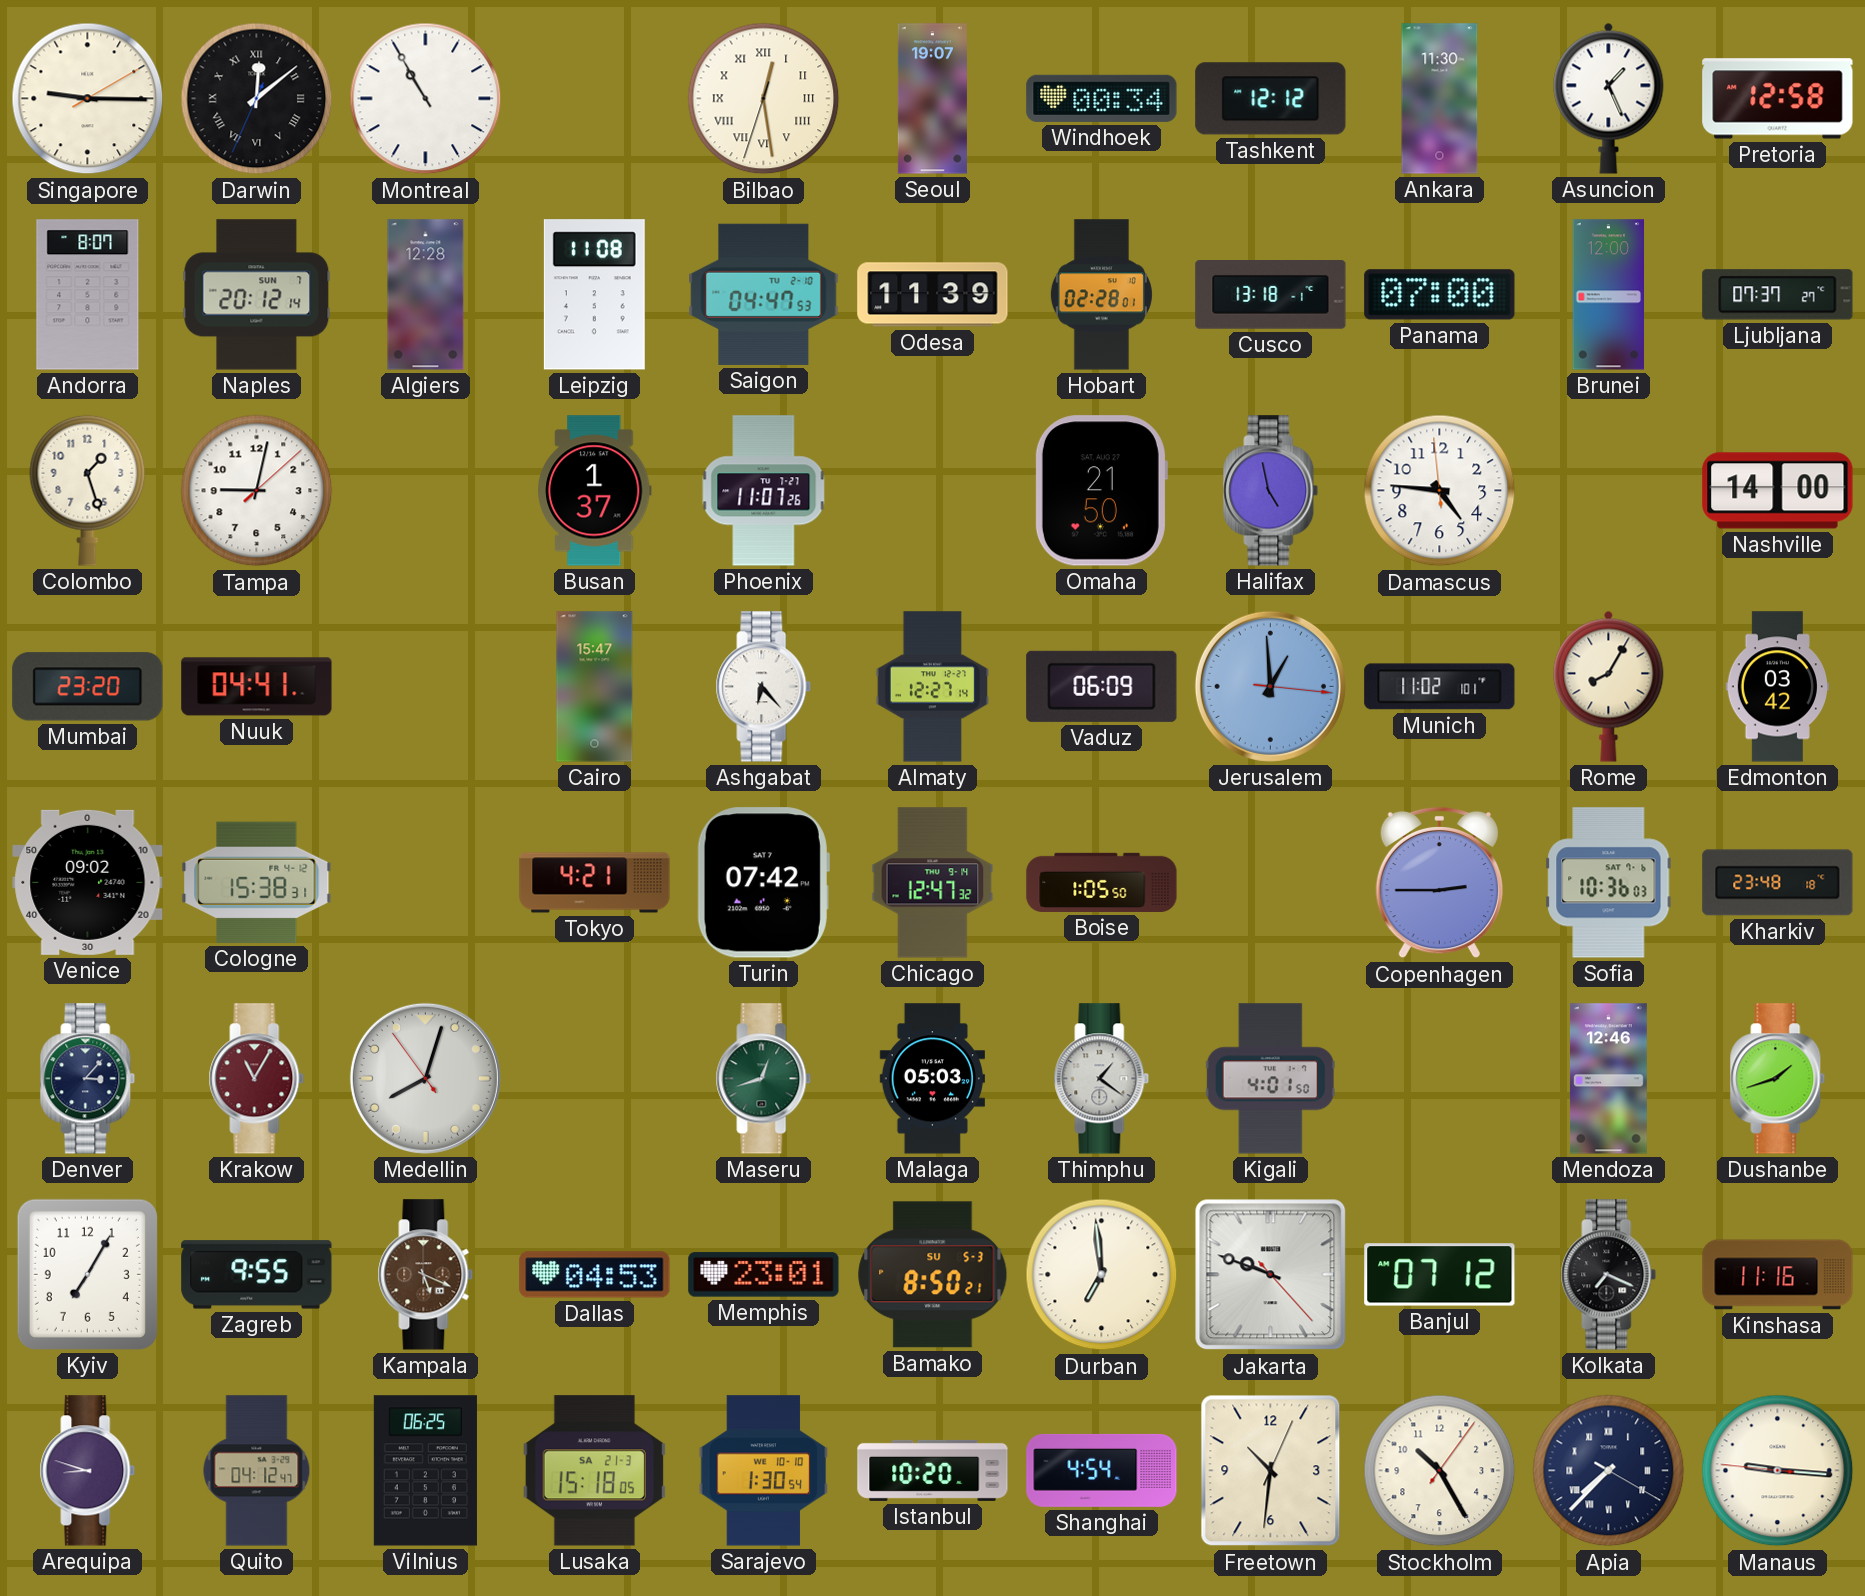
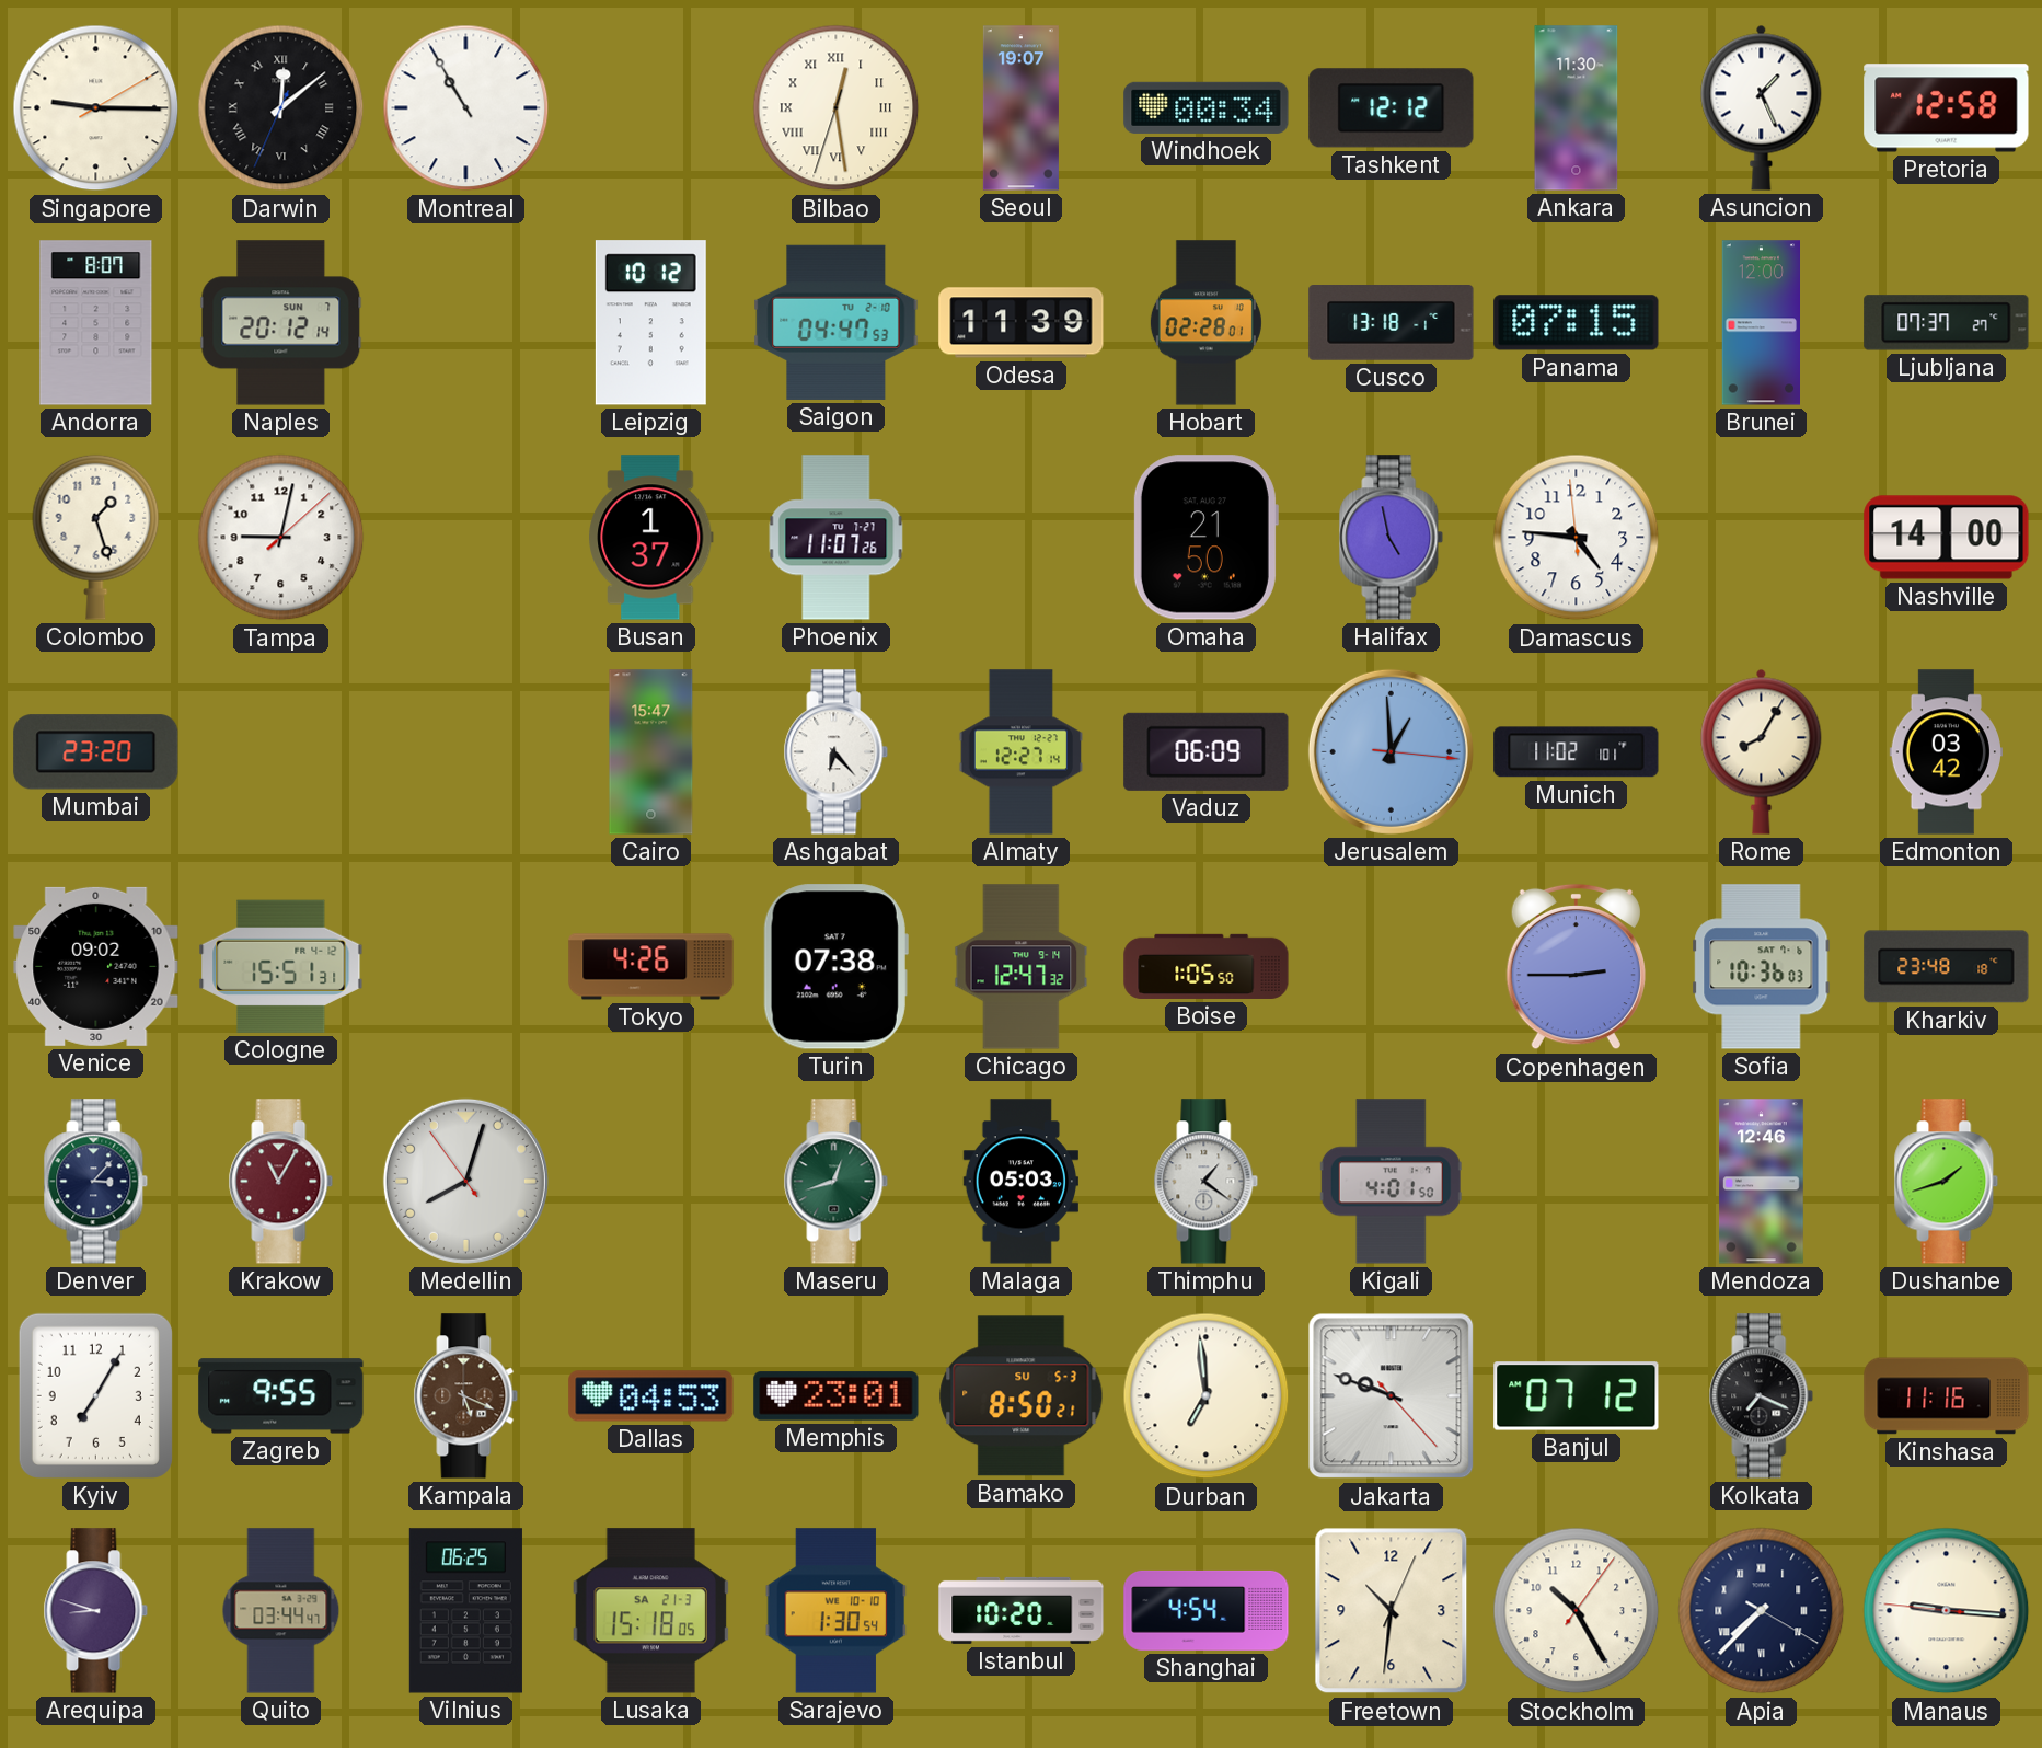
Algiers: 12:28 -> none
Leipzig: 11:08 -> 10:12
Panama: 07:00 -> 07:15
Nuuk: 04:41 -> none
Cologne: 15:38 -> 15:51
Tokyo: 4:21 -> 4:26
Turin: 07:42 -> 07:38
Quito: 04:12 -> 03:44
